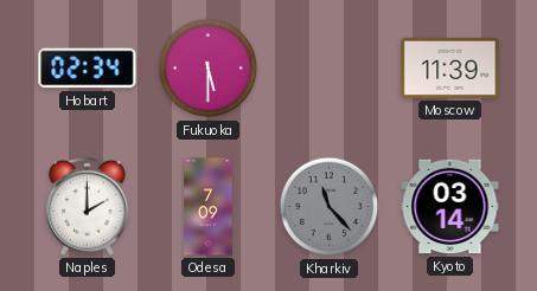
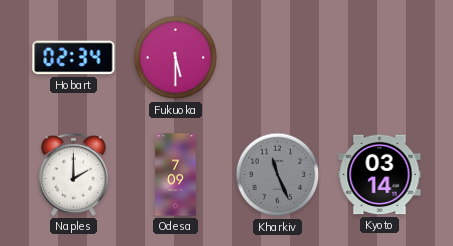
Moscow: 11:39 -> none
Kharkiv: 11:23 -> 11:26
